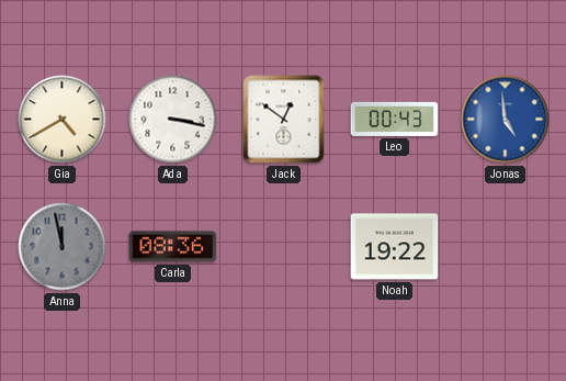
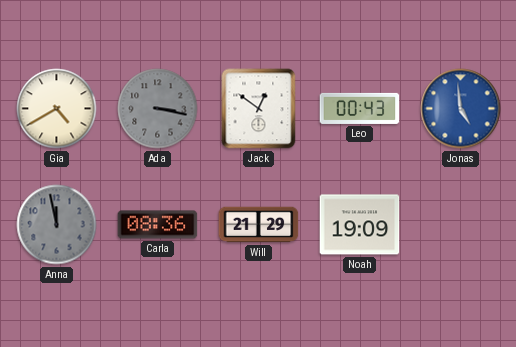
Ada dial: white -> grey
Will: none -> 21:29
Noah: 19:22 -> 19:09
